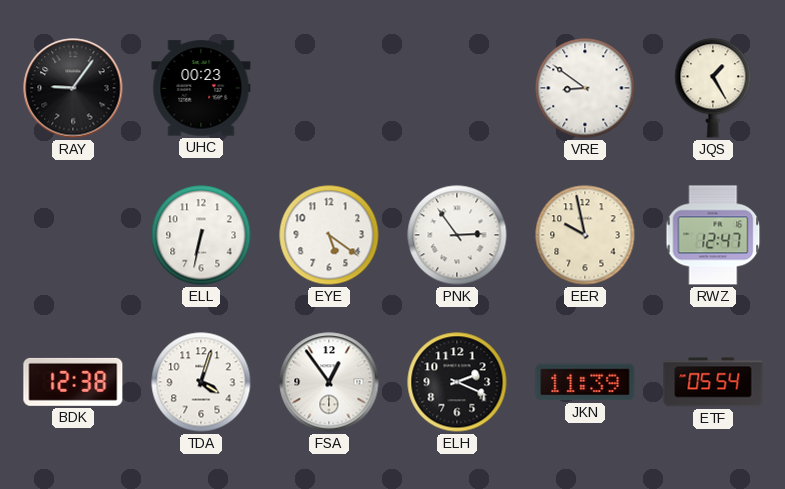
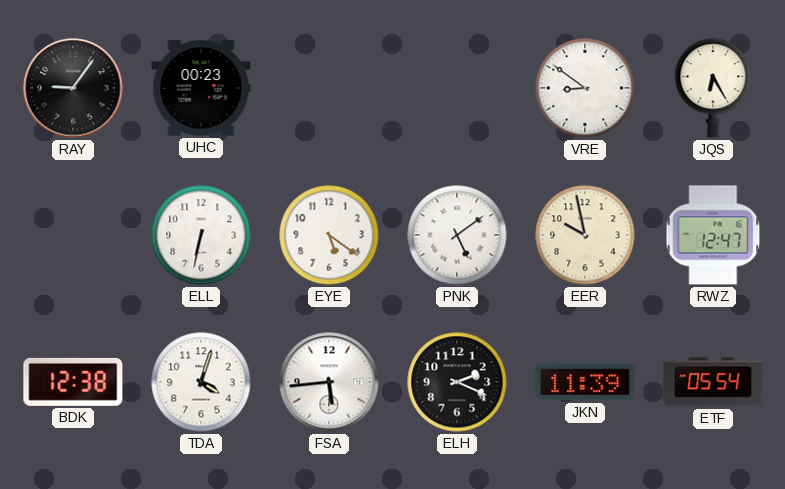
JQS: 1:25 -> 6:25
PNK: 2:54 -> 5:09
FSA: 12:54 -> 5:44
